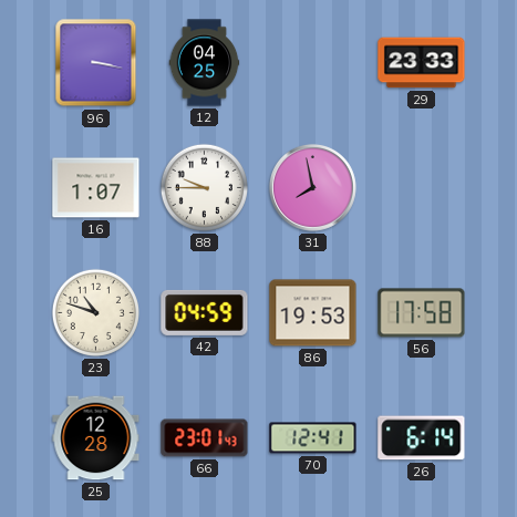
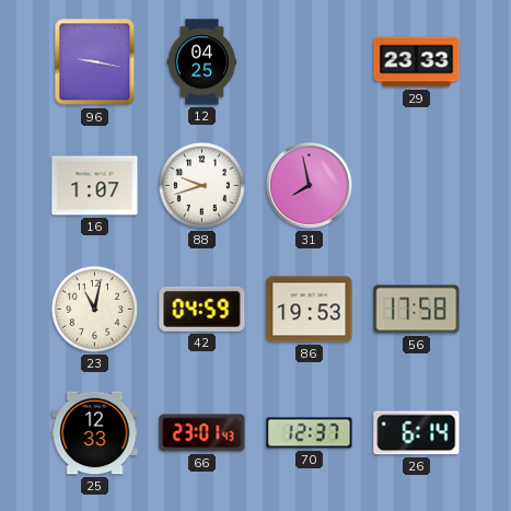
96: 3:17 -> 9:17
88: 9:45 -> 9:42
23: 10:48 -> 11:02
25: 12:28 -> 12:33
70: 12:41 -> 12:37
